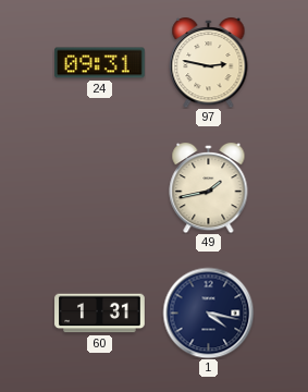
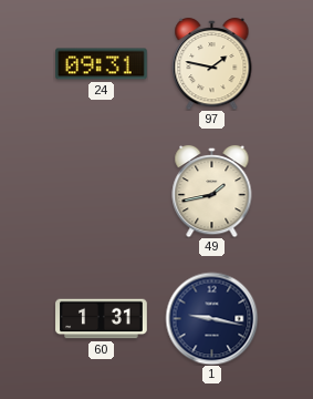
97: 2:47 -> 1:47
1: 4:17 -> 9:17
